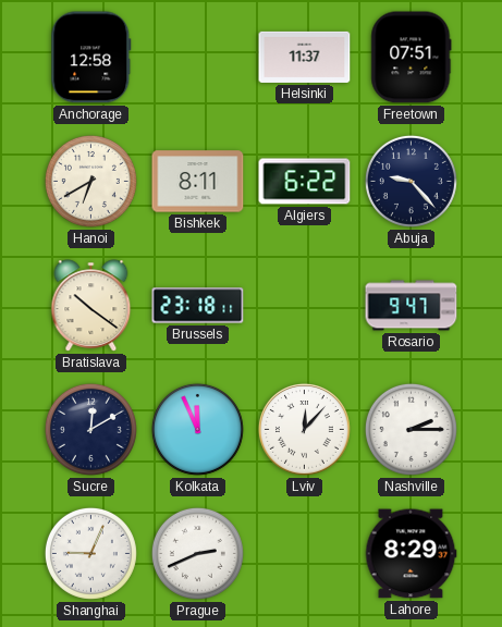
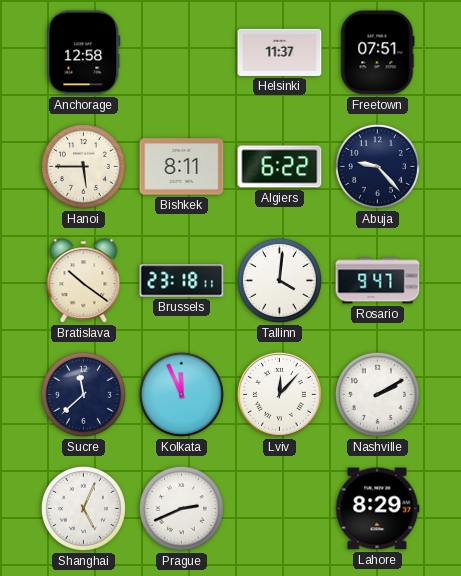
Hanoi: 6:40 -> 5:45
Tallinn: none -> 4:01
Sucre: 12:10 -> 11:38
Nashville: 2:15 -> 2:10
Shanghai: 9:04 -> 5:04
